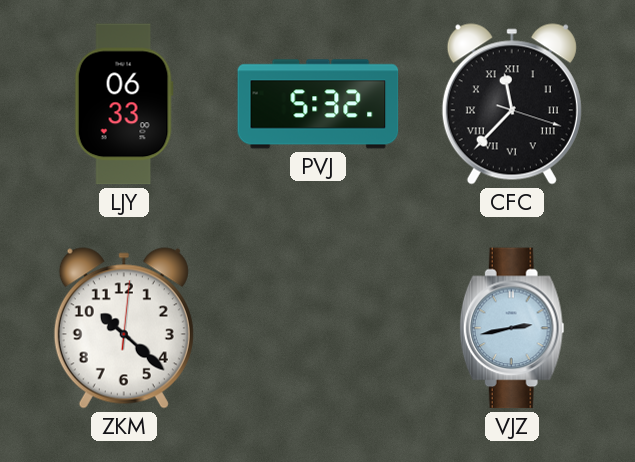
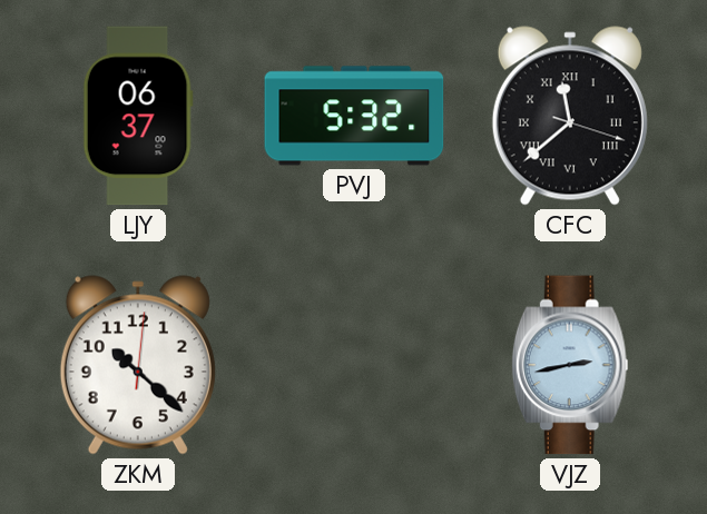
LJY: 06:33 -> 06:37
CFC: 11:37 -> 11:38
